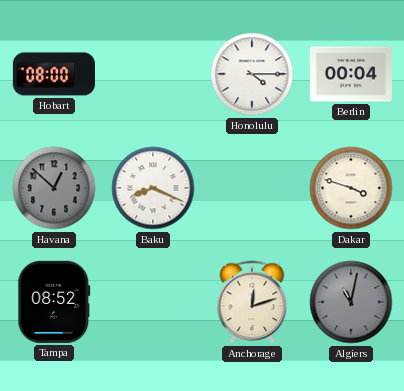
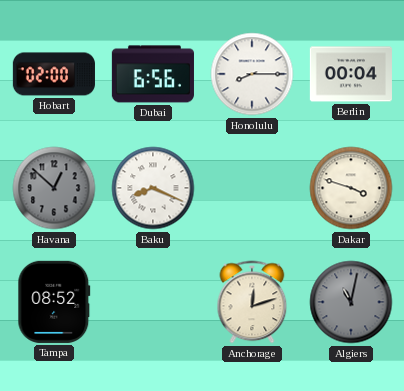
Hobart: 08:00 -> 02:00
Dubai: none -> 6:56
Honolulu: 4:15 -> 8:15
